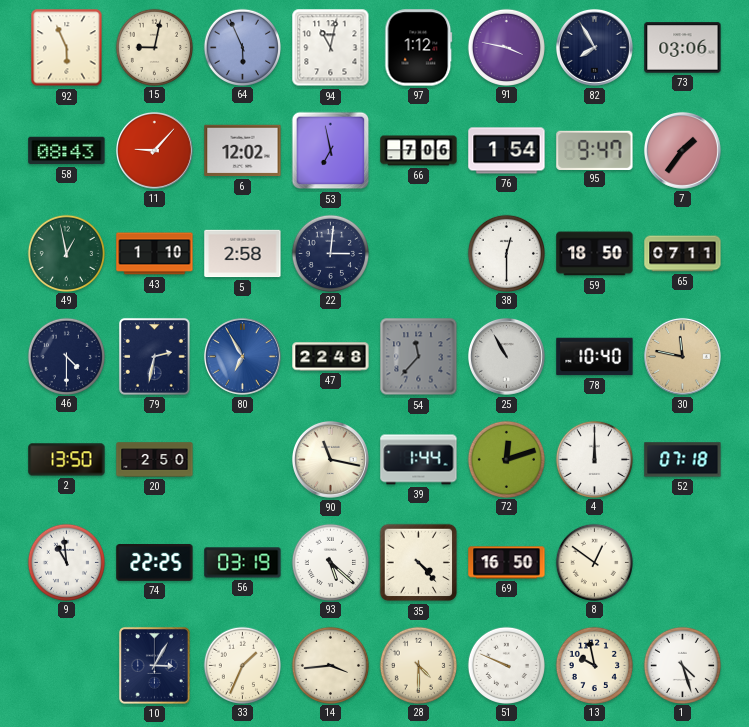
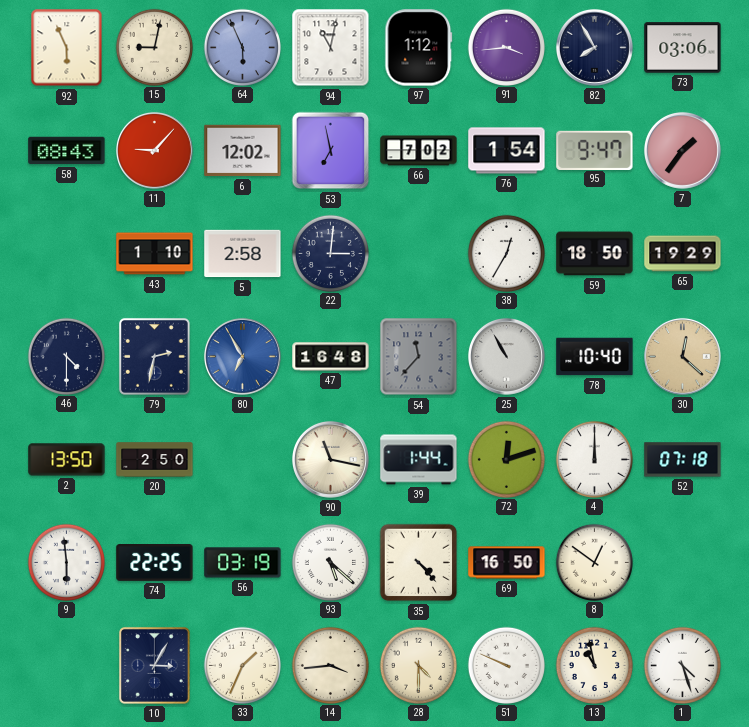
91: 3:47 -> 3:44
66: 7:06 -> 7:02
49: 12:58 -> none
38: 12:30 -> 12:35
65: 07:11 -> 19:29
47: 22:48 -> 16:48
30: 11:47 -> 12:22
9: 10:59 -> 5:59
13: 9:58 -> 10:58
